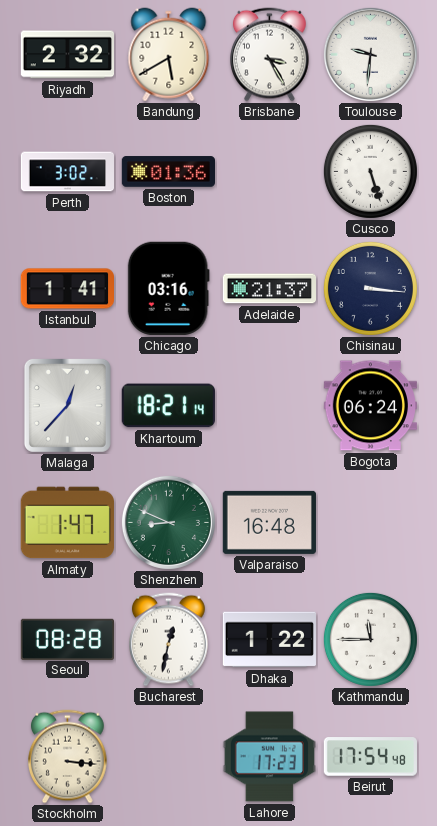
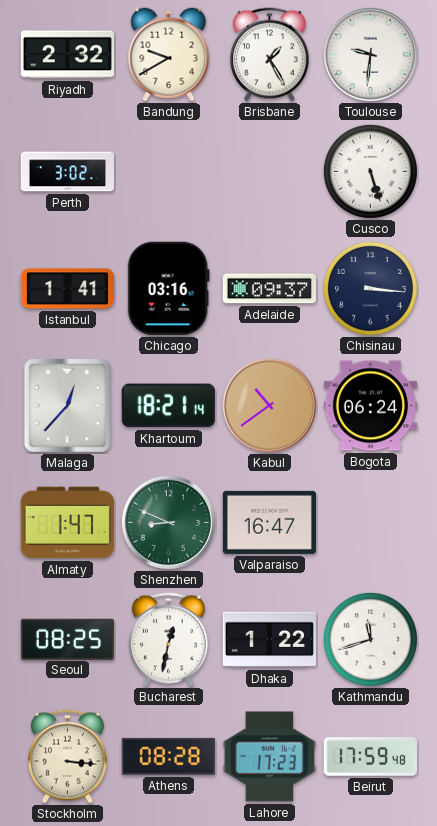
Bandung: 5:40 -> 9:40
Brisbane: 3:25 -> 1:25
Boston: 01:36 -> none
Adelaide: 21:37 -> 09:37
Kabul: none -> 10:39
Valparaiso: 16:48 -> 16:47
Seoul: 08:28 -> 08:25
Kathmandu: 11:45 -> 11:42
Athens: none -> 08:28
Beirut: 17:54 -> 17:59
